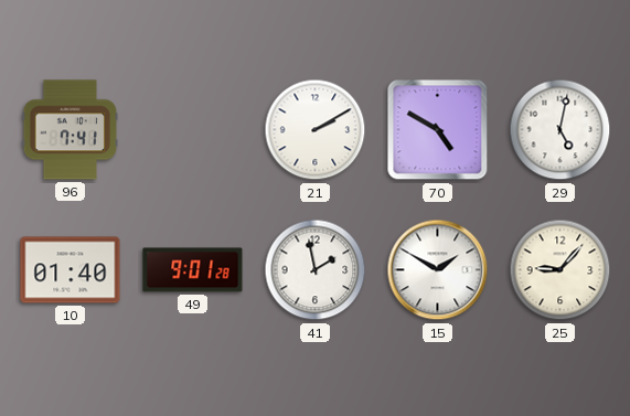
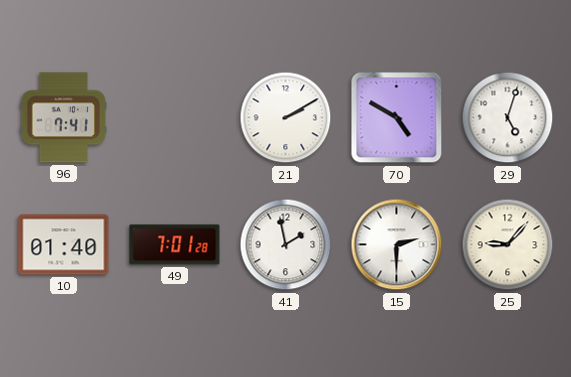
29: 5:02 -> 5:03
49: 9:01 -> 7:01
15: 1:50 -> 2:30
